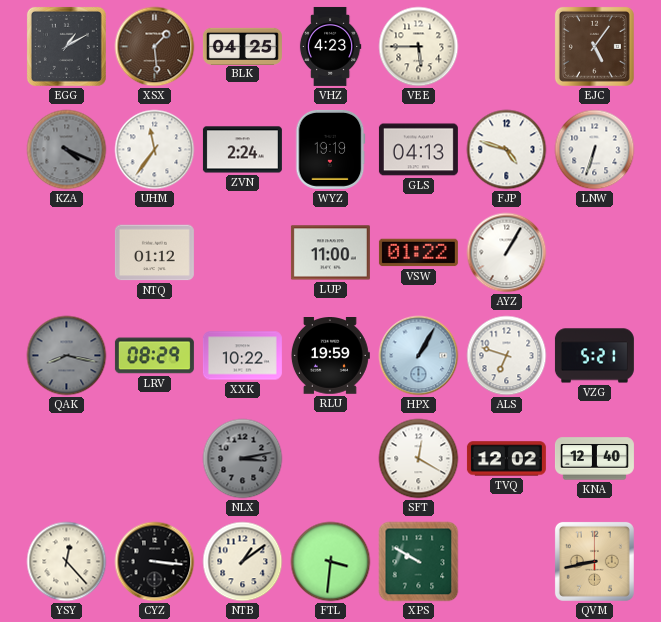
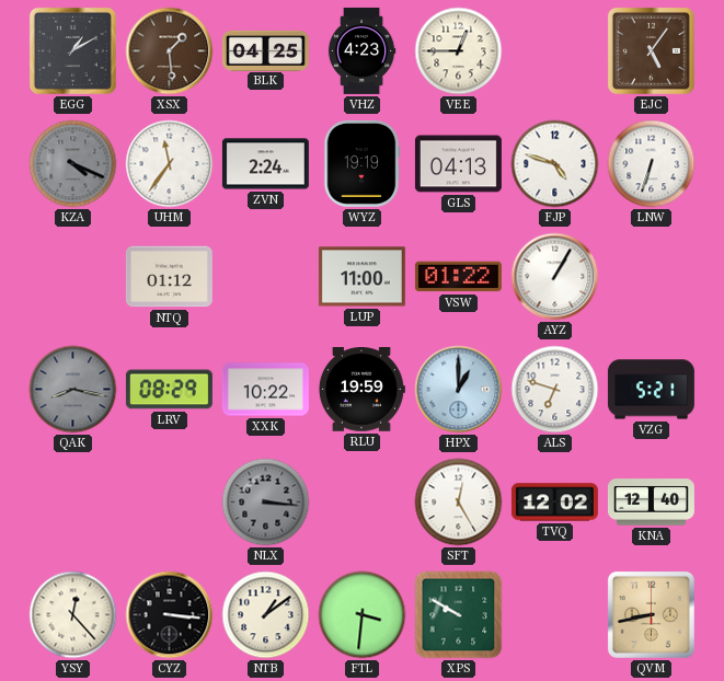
VEE: 5:45 -> 12:45
HPX: 1:05 -> 1:00
NLX: 3:13 -> 3:16
SFT: 12:20 -> 12:25
